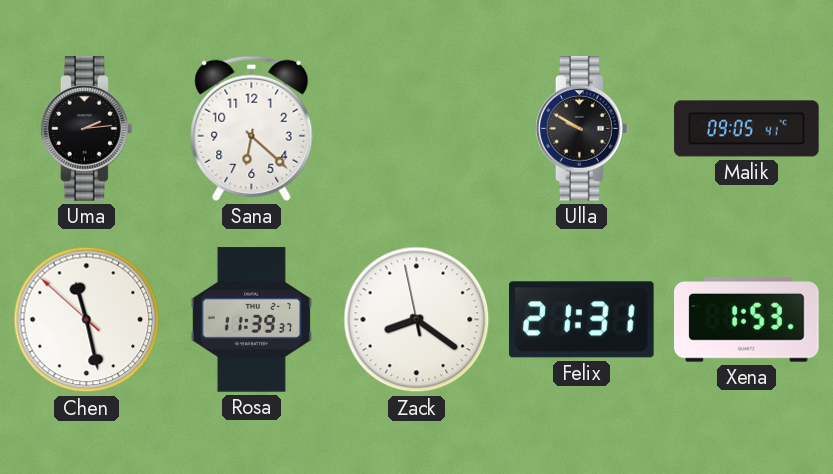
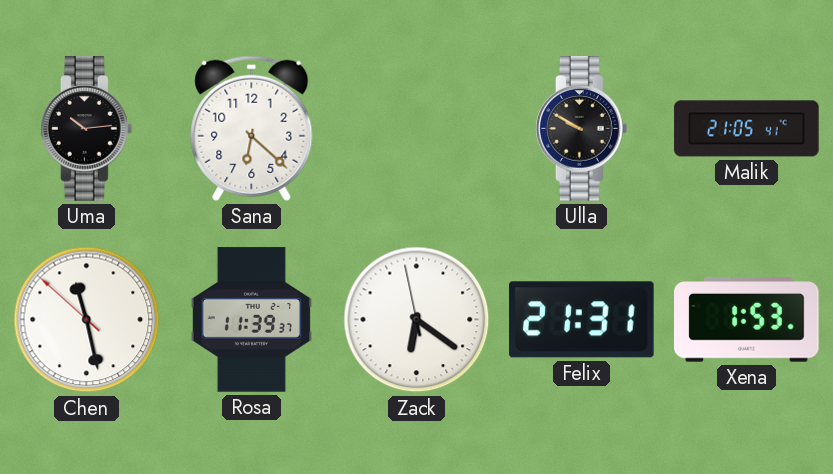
Uma: 2:14 -> 10:14
Malik: 09:05 -> 21:05
Zack: 8:20 -> 6:20
